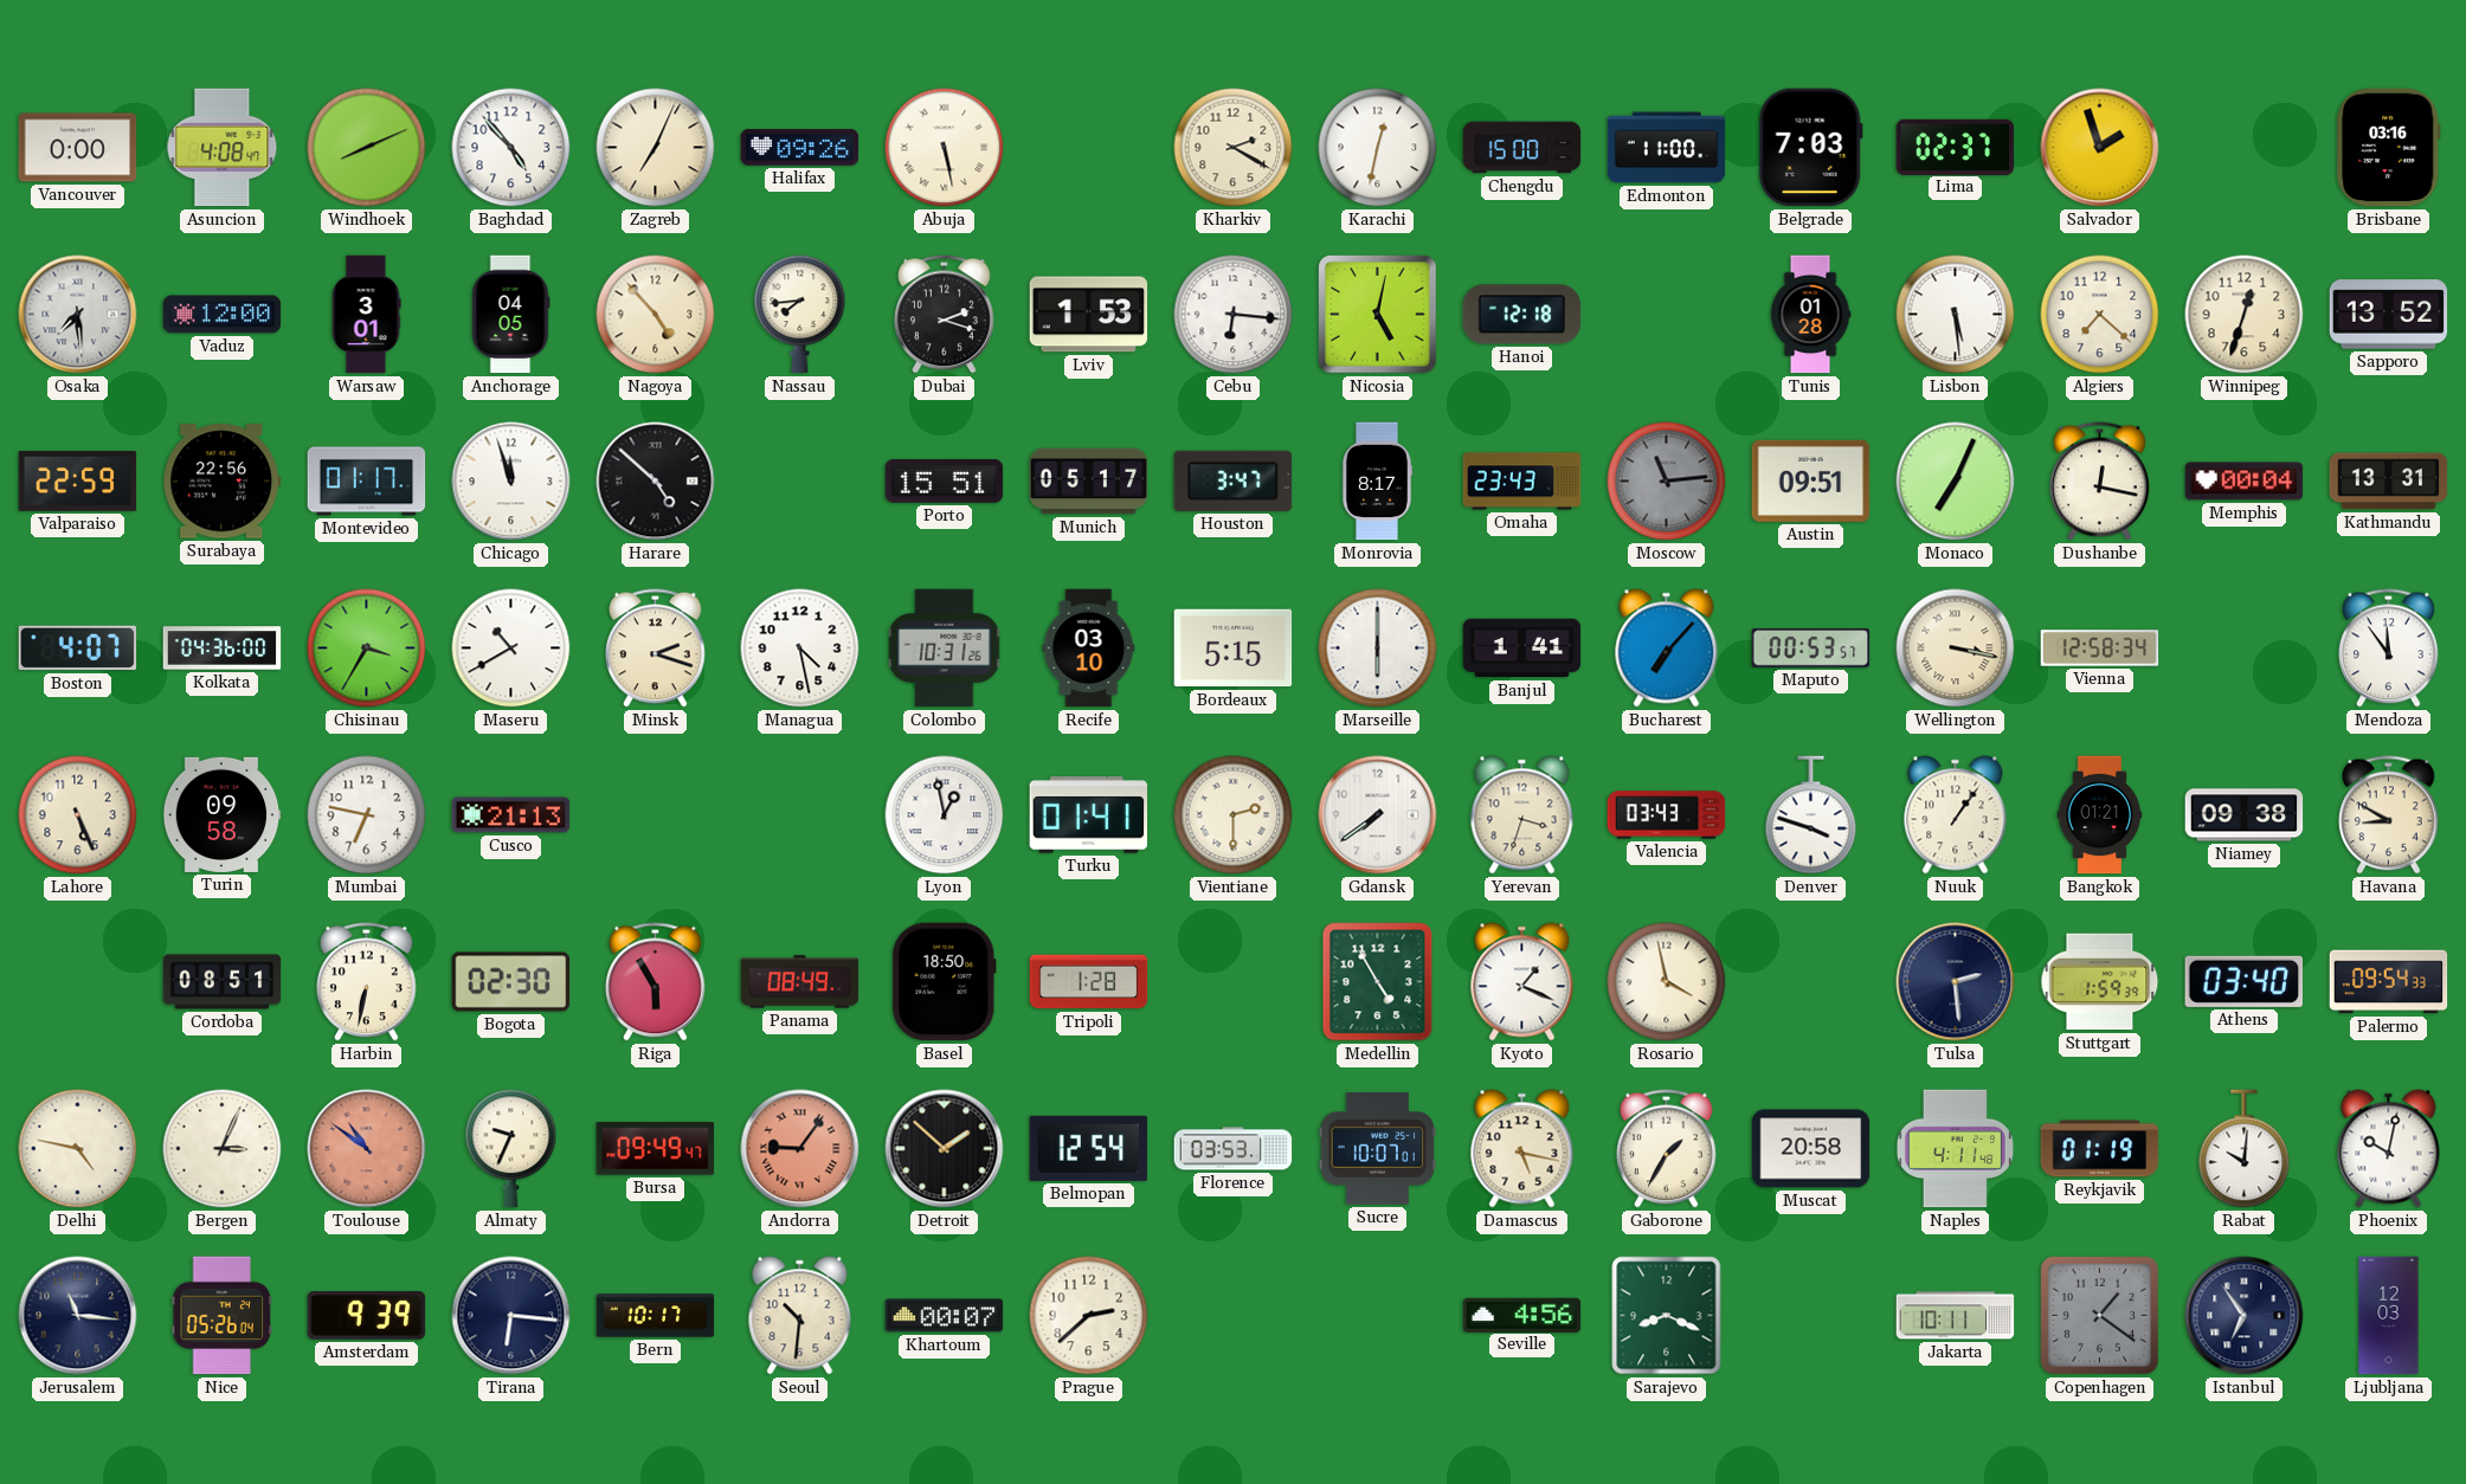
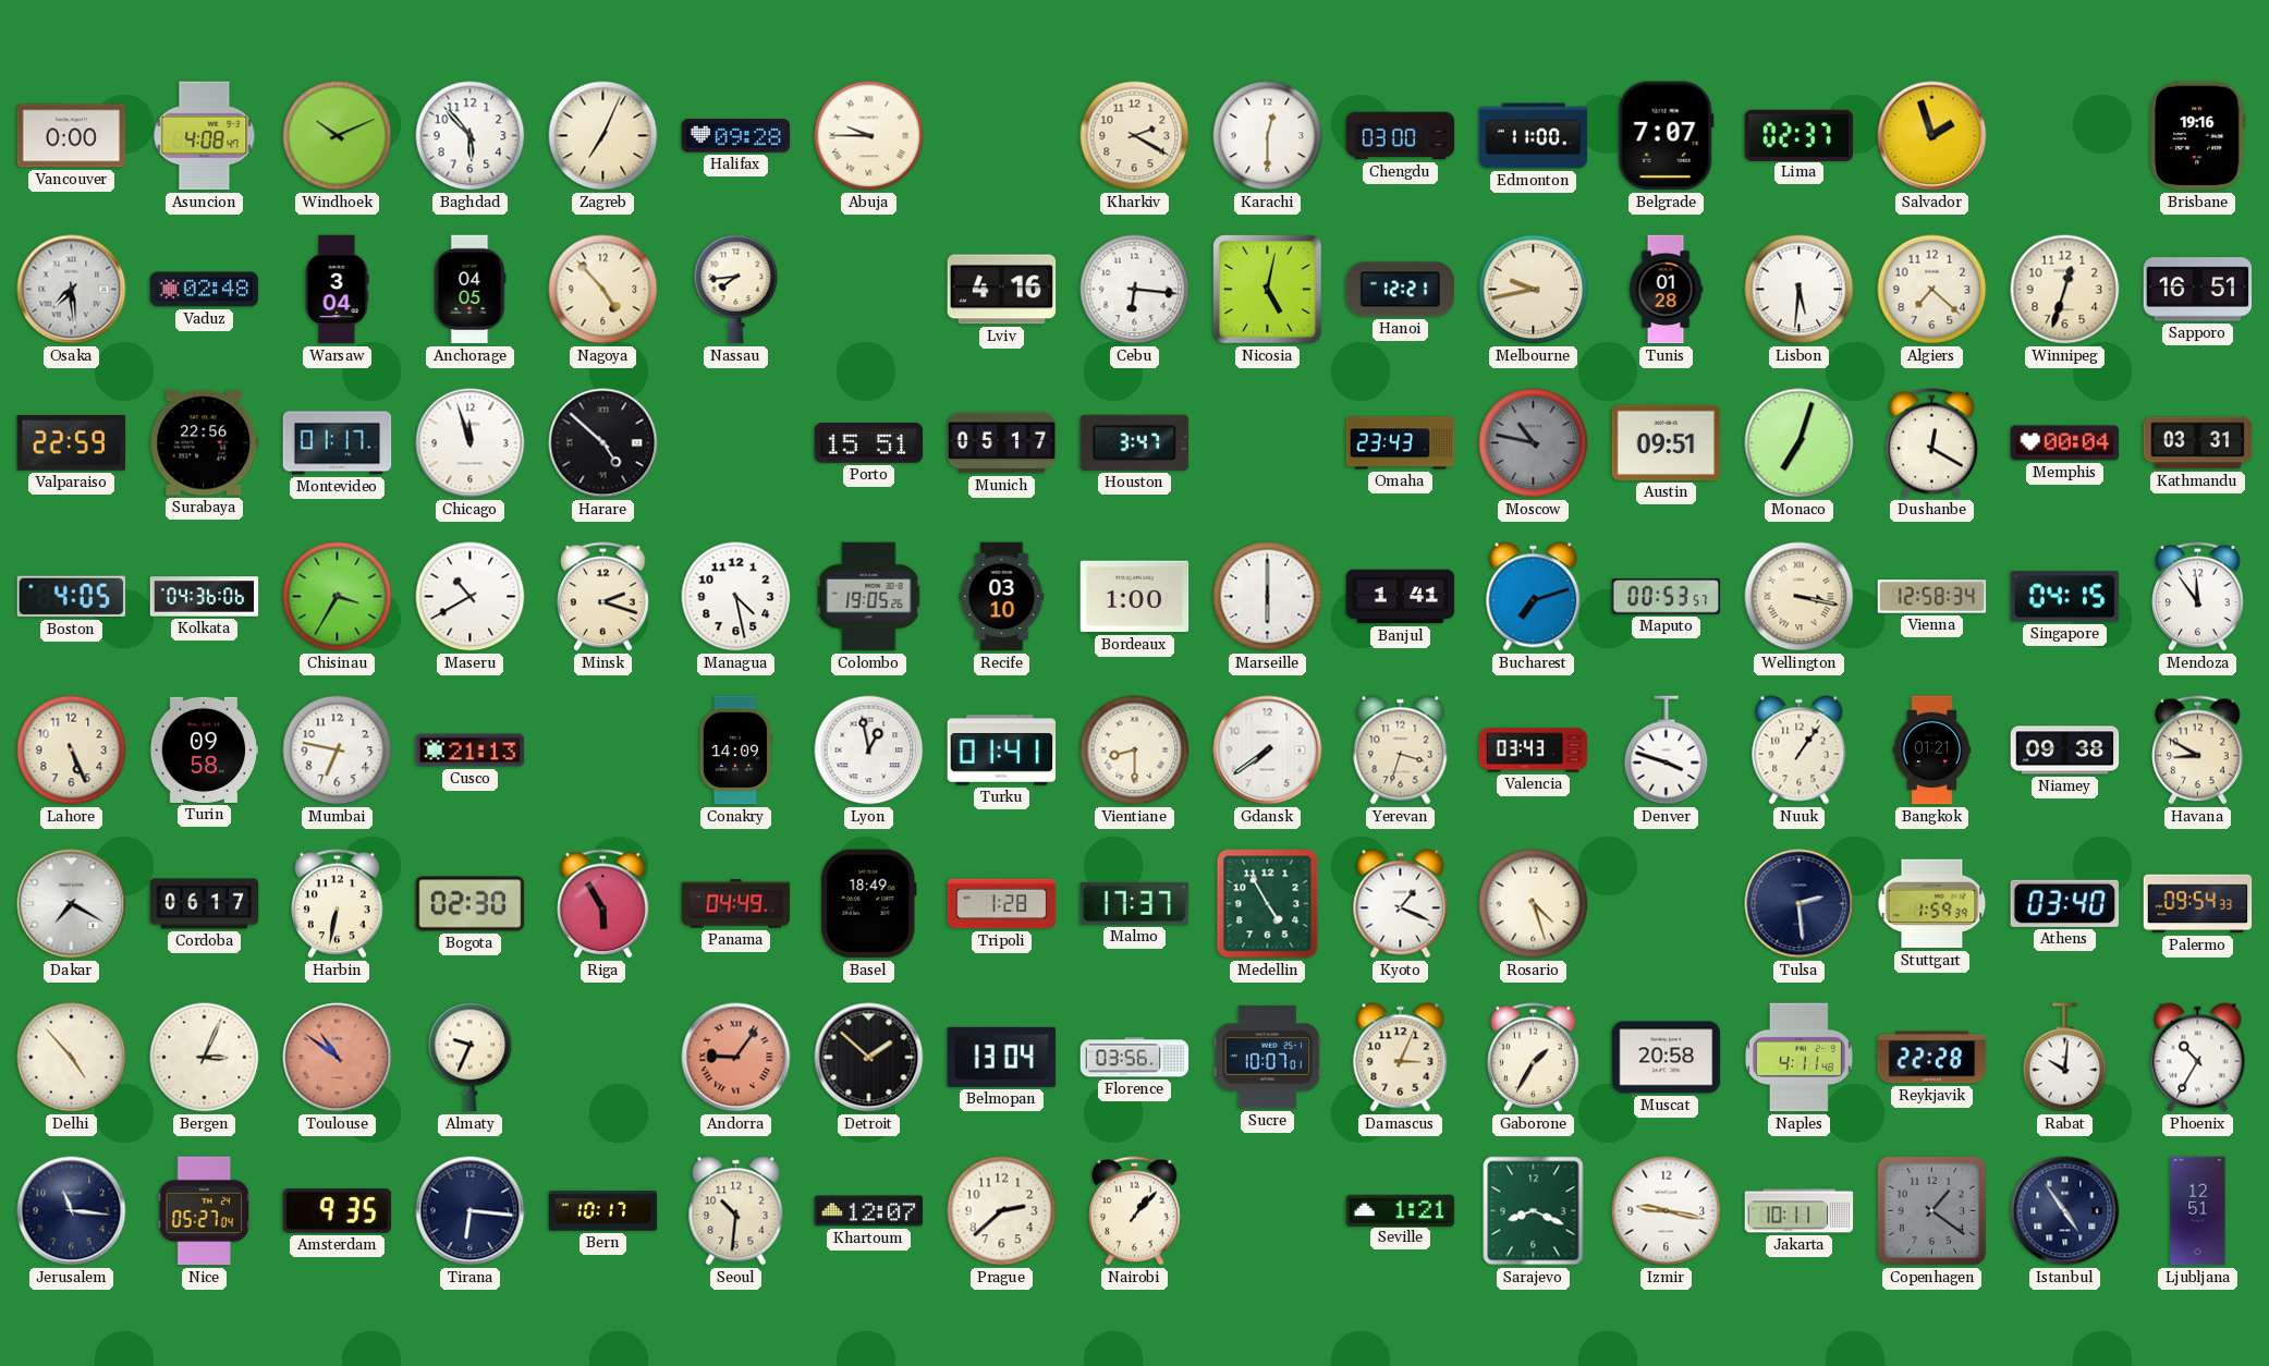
Windhoek: 8:11 -> 10:11
Baghdad: 4:53 -> 5:53
Halifax: 09:26 -> 09:28
Abuja: 5:28 -> 9:45
Karachi: 12:32 -> 12:30
Chengdu: 15:00 -> 03:00
Belgrade: 7:03 -> 7:07
Brisbane: 03:16 -> 19:16
Vaduz: 12:00 -> 02:48
Warsaw: 3:01 -> 3:04
Dubai: 2:18 -> none
Lviv: 1:53 -> 4:16
Hanoi: 12:18 -> 12:21
Melbourne: none -> 9:43
Lisbon: 5:29 -> 5:31
Sapporo: 13:52 -> 16:51
Monrovia: 8:17 -> none
Moscow: 11:14 -> 10:47
Monaco: 7:04 -> 7:03
Dushanbe: 12:17 -> 12:20
Kathmandu: 13:31 -> 03:31
Boston: 4:07 -> 4:05
Kolkata: 04:36:00 -> 04:36:06
Colombo: 10:31 -> 19:05
Bordeaux: 5:15 -> 1:00
Bucharest: 7:07 -> 7:12
Singapore: none -> 04:15
Conakry: none -> 14:09
Vientiane: 2:30 -> 8:30
Dakar: none -> 7:20
Cordoba: 08:51 -> 06:17
Panama: 08:49 -> 04:49
Basel: 18:50 -> 18:49
Malmo: none -> 17:37
Rosario: 3:58 -> 4:27
Delhi: 4:47 -> 4:53
Bursa: 09:49 -> none
Belmopan: 12:54 -> 13:04
Florence: 03:53 -> 03:56
Damascus: 5:17 -> 3:04
Reykjavik: 01:19 -> 22:28
Phoenix: 10:02 -> 10:35
Nice: 05:26 -> 05:27
Amsterdam: 9:39 -> 9:35
Khartoum: 00:07 -> 12:07
Nairobi: none -> 1:07
Seville: 4:56 -> 1:21
Izmir: none -> 9:17
Istanbul: 6:54 -> 4:54
Ljubljana: 12:03 -> 12:51
